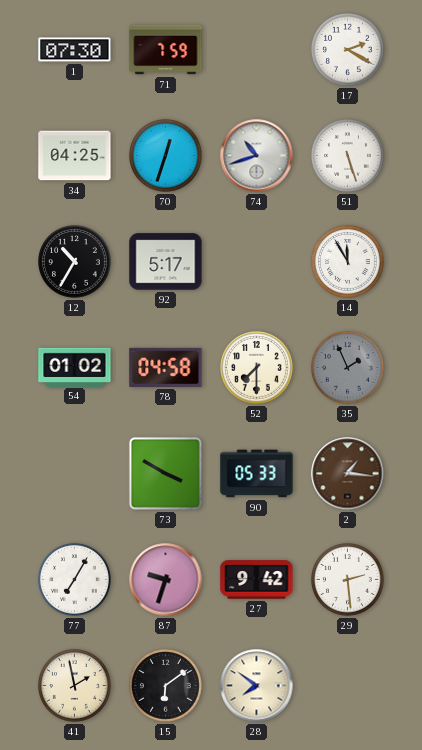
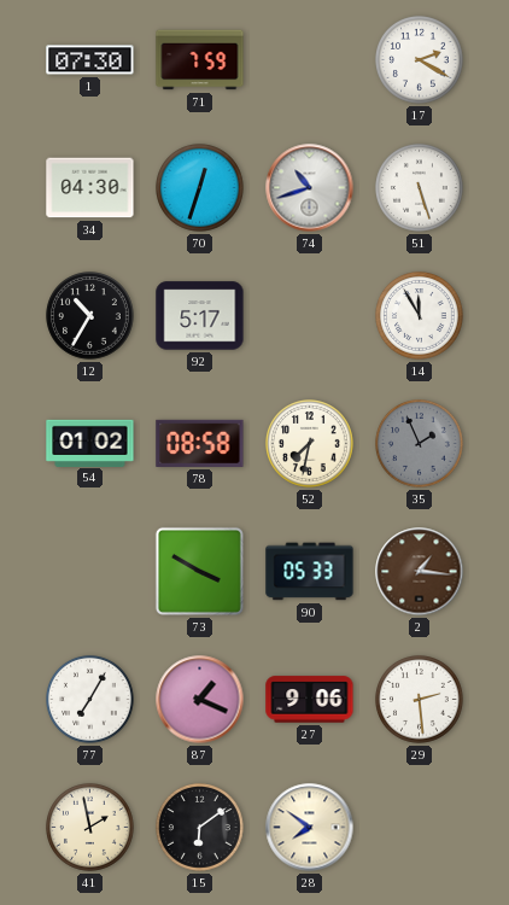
34: 04:25 -> 04:30
78: 04:58 -> 08:58
52: 7:30 -> 7:32
87: 9:33 -> 1:19
27: 9:42 -> 9:06
